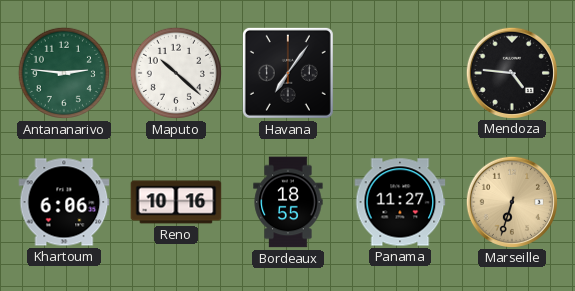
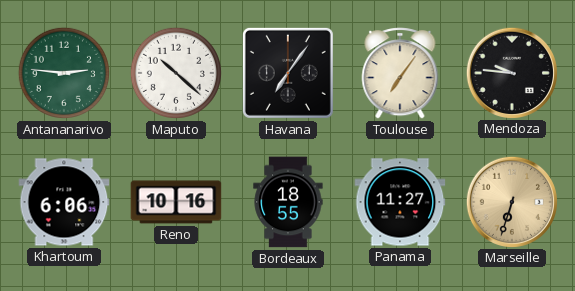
Toulouse: none -> 7:06
Mendoza: 4:46 -> 9:46
